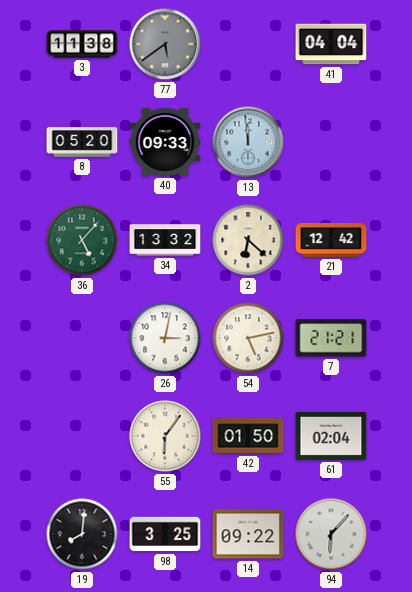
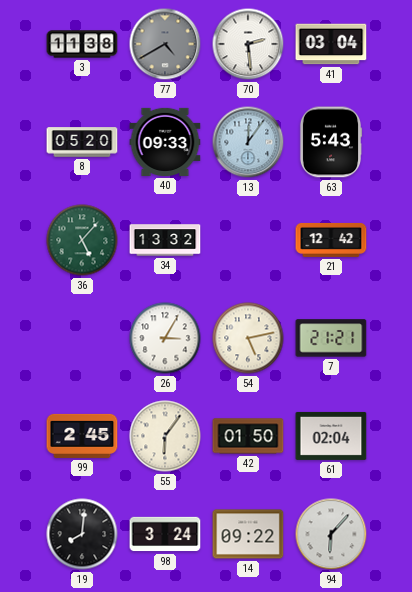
77: 5:39 -> 4:40
70: none -> 2:29
41: 04:04 -> 03:04
13: 11:59 -> 12:06
63: none -> 5:43
2: 6:22 -> none
26: 3:02 -> 3:05
99: none -> 2:45
98: 3:25 -> 3:24
